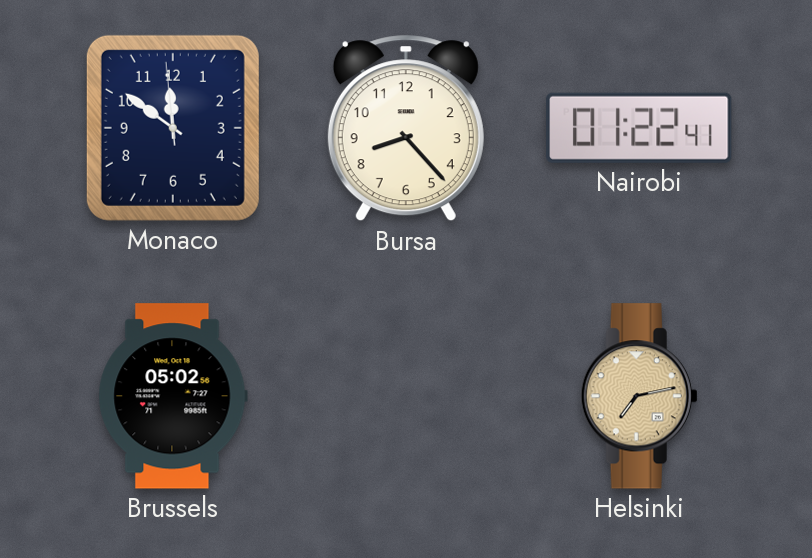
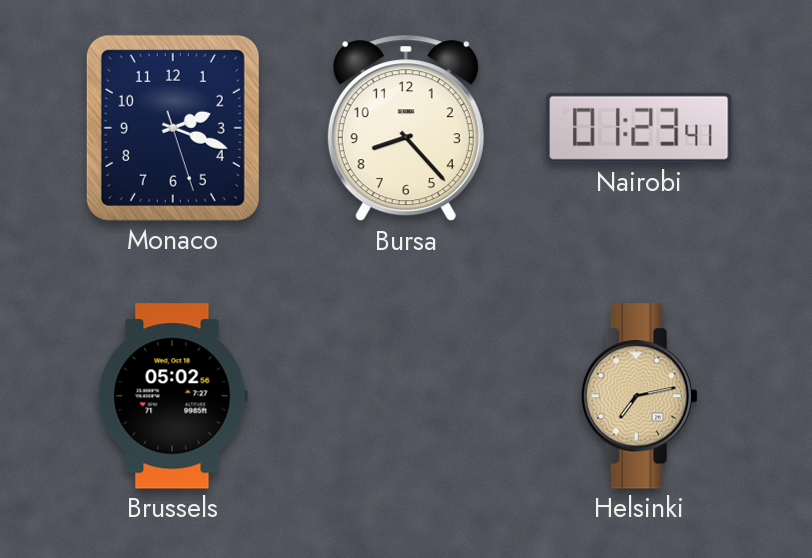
Monaco: 11:50 -> 2:18
Nairobi: 01:22 -> 01:23
